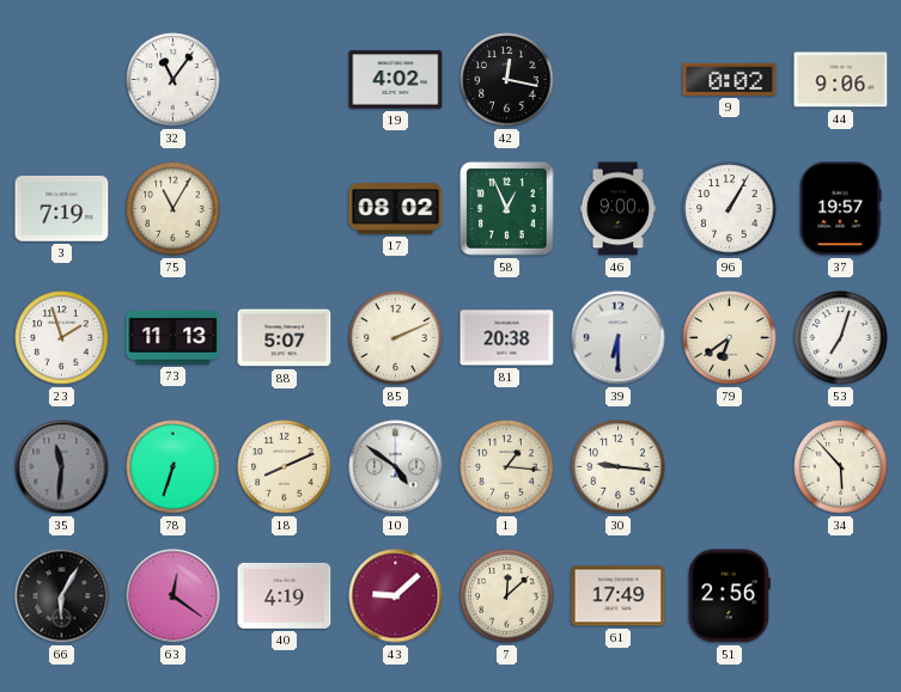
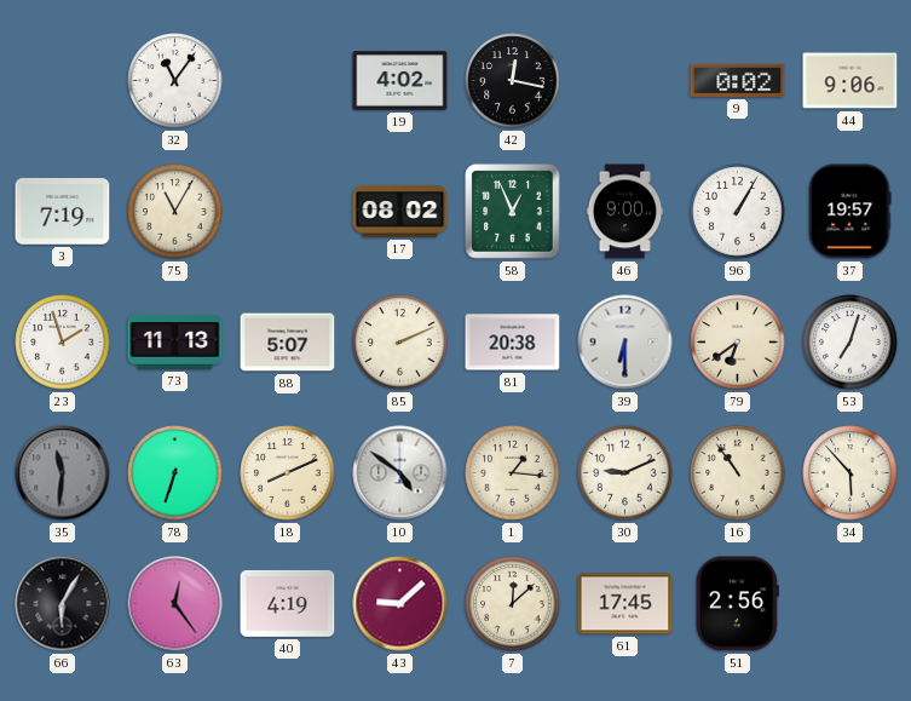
30: 9:16 -> 9:11
16: none -> 10:54
63: 12:21 -> 12:24
61: 17:49 -> 17:45
